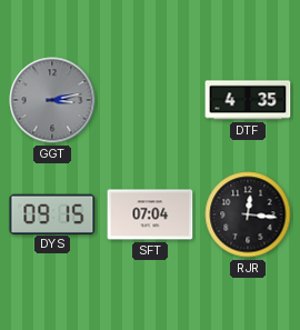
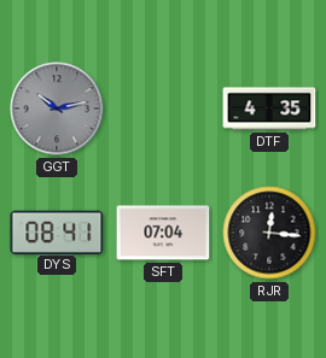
GGT: 3:13 -> 10:13
DYS: 09:15 -> 08:41
